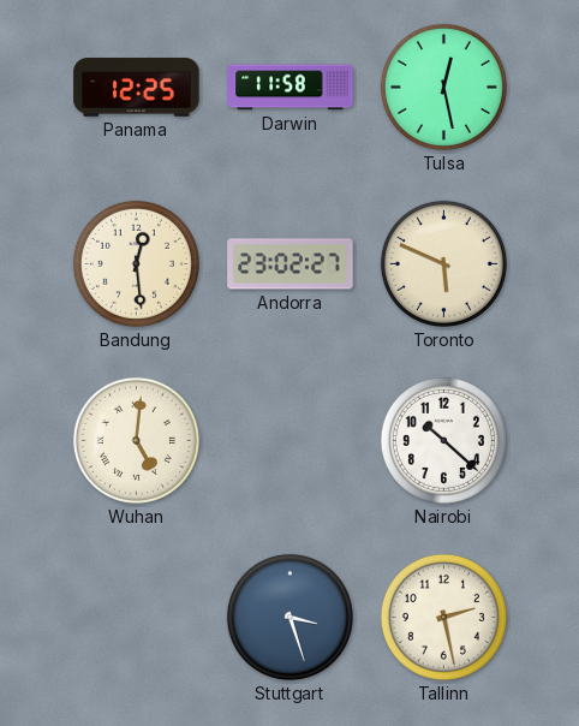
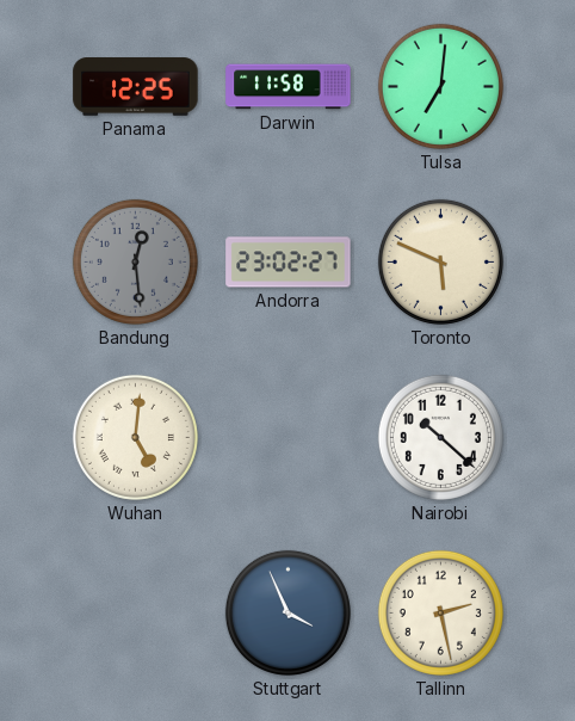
Tulsa: 12:28 -> 7:01
Bandung dial: cream -> grey
Stuttgart: 3:27 -> 3:56
